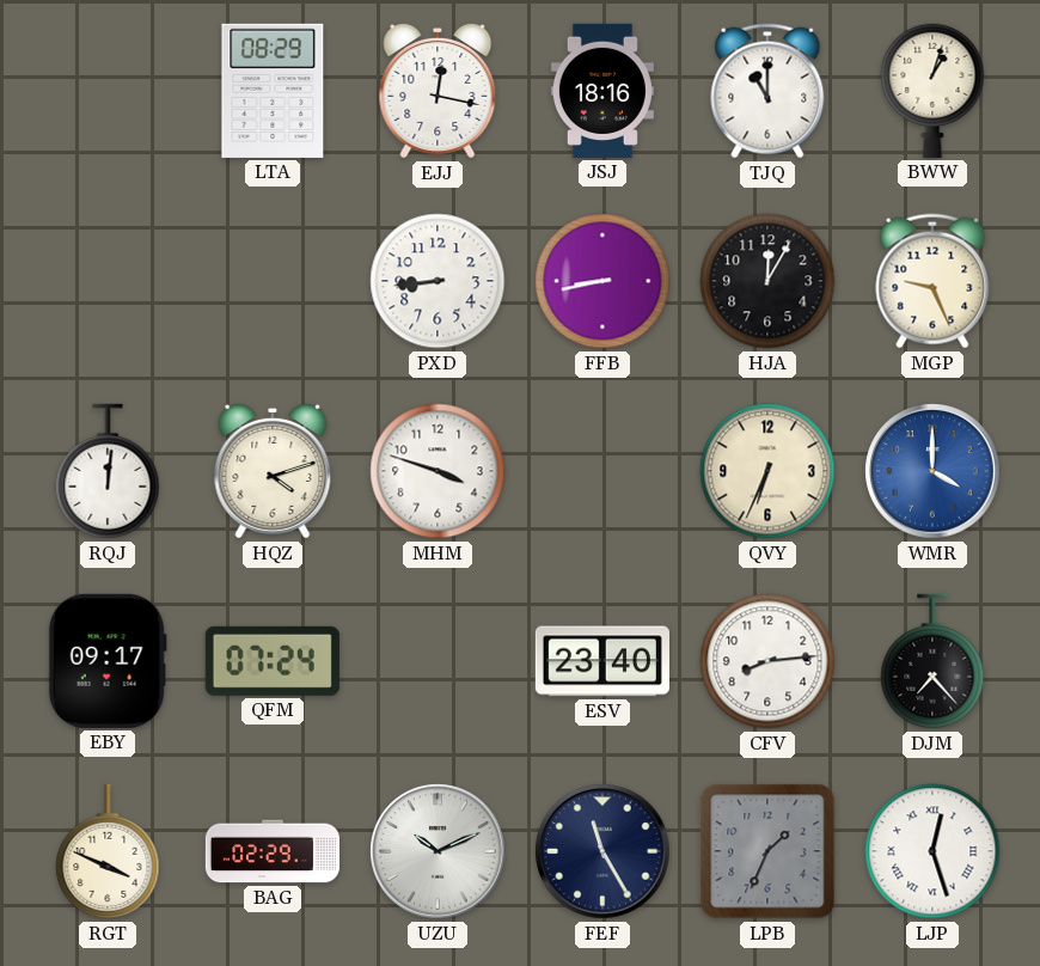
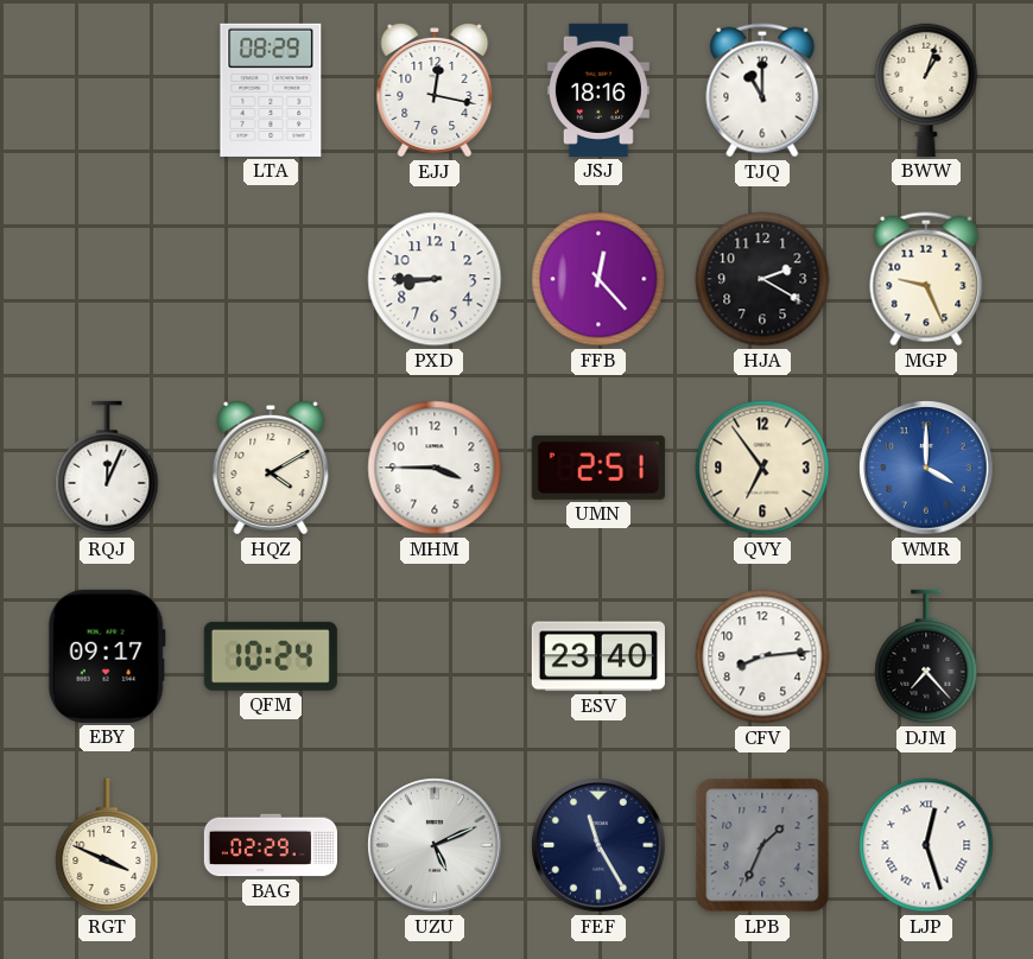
PXD: 8:44 -> 8:45
FFB: 8:43 -> 12:23
HJA: 12:05 -> 2:20
RQJ: 12:01 -> 12:04
HQZ: 4:12 -> 4:10
MHM: 3:48 -> 3:45
UMN: none -> 2:51
QVY: 6:34 -> 6:54
QFM: 07:24 -> 10:24
UZU: 10:11 -> 5:11
